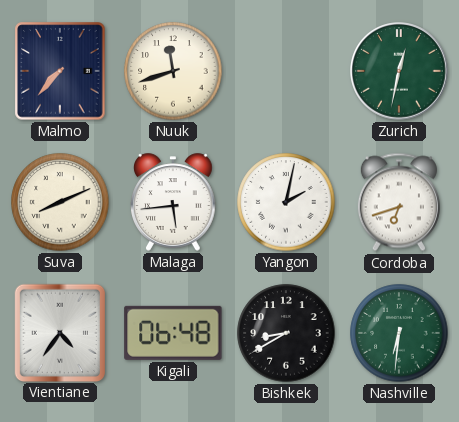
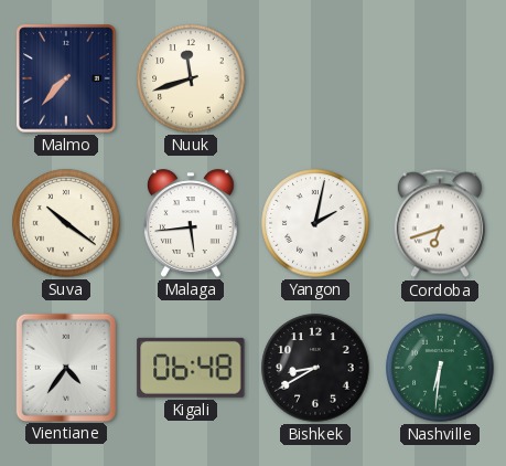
Zurich: 12:32 -> none
Suva: 8:11 -> 10:21
